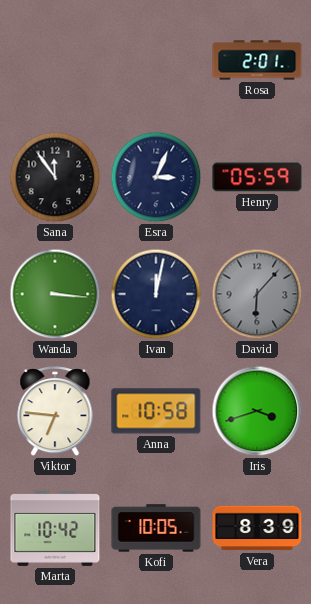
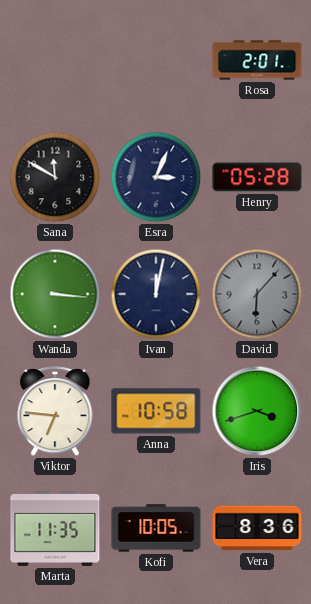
Sana: 11:54 -> 11:50
Henry: 05:59 -> 05:28
Marta: 10:42 -> 11:35
Vera: 8:39 -> 8:36
